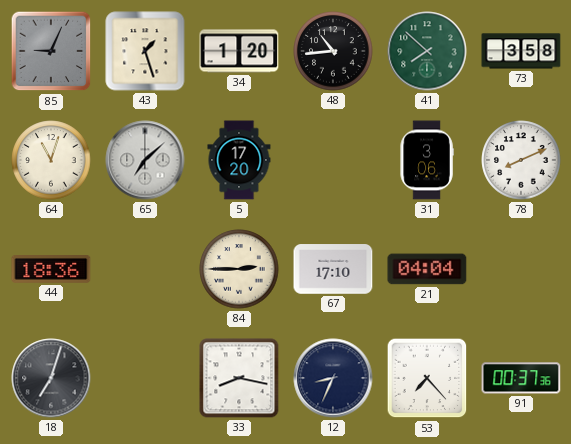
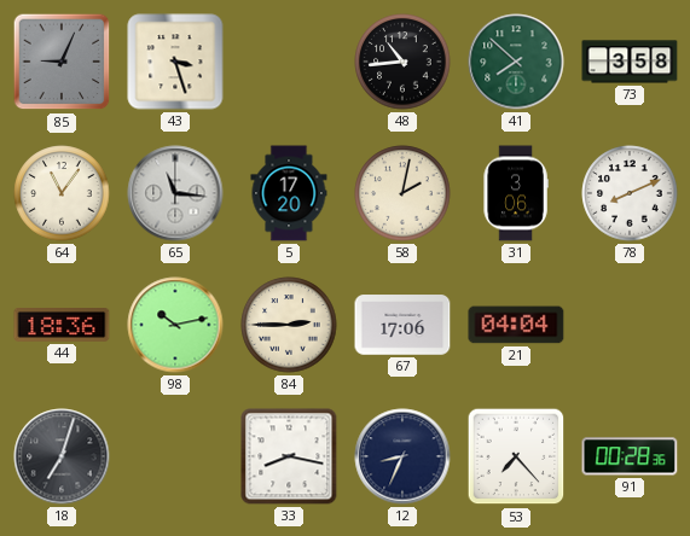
43: 1:27 -> 3:27
34: 1:20 -> none
64: 11:03 -> 11:06
65: 7:08 -> 11:16
58: none -> 2:02
98: none -> 10:13
67: 17:10 -> 17:06
91: 00:37 -> 00:28
